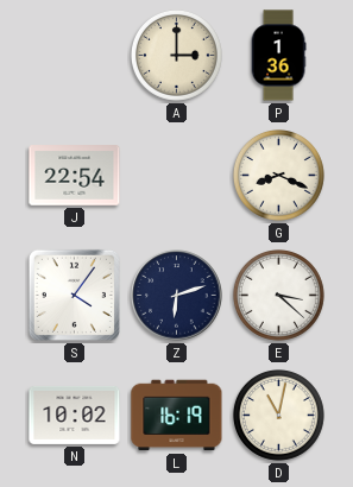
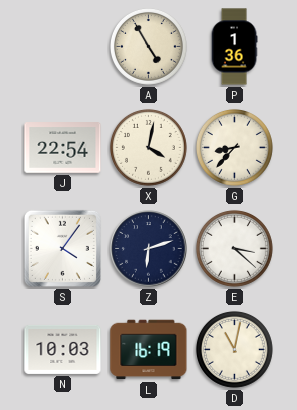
A: 3:00 -> 4:55
X: none -> 4:02
G: 8:19 -> 8:37
N: 10:02 -> 10:03
